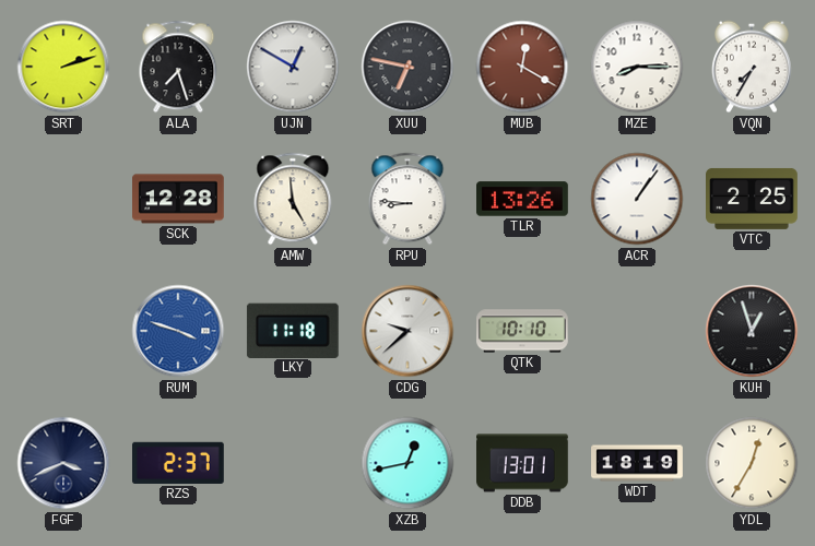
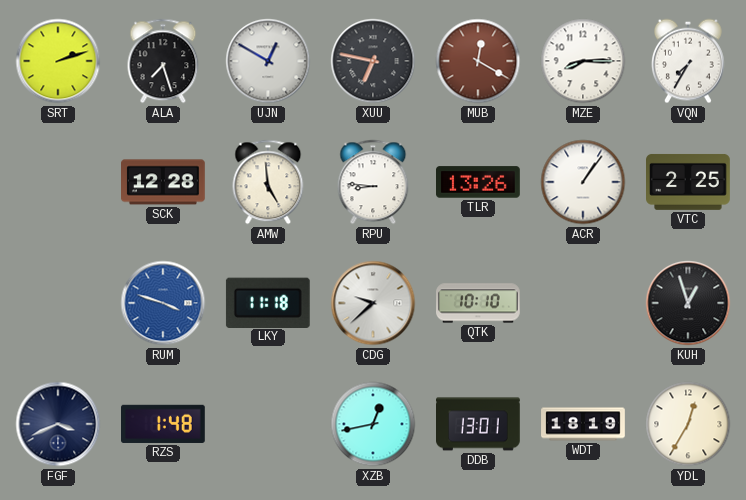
RZS: 2:37 -> 1:48
